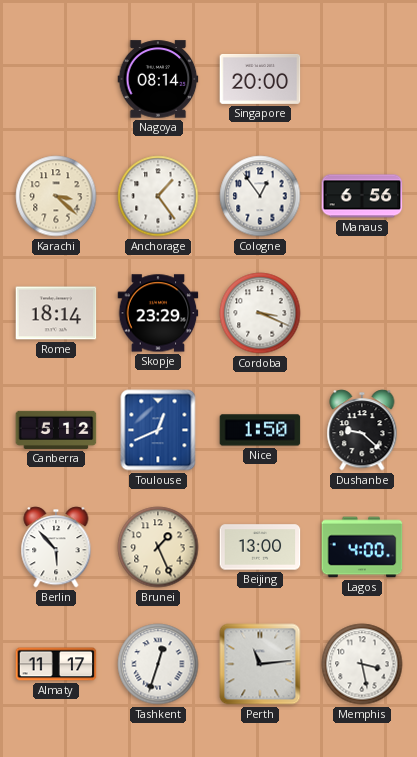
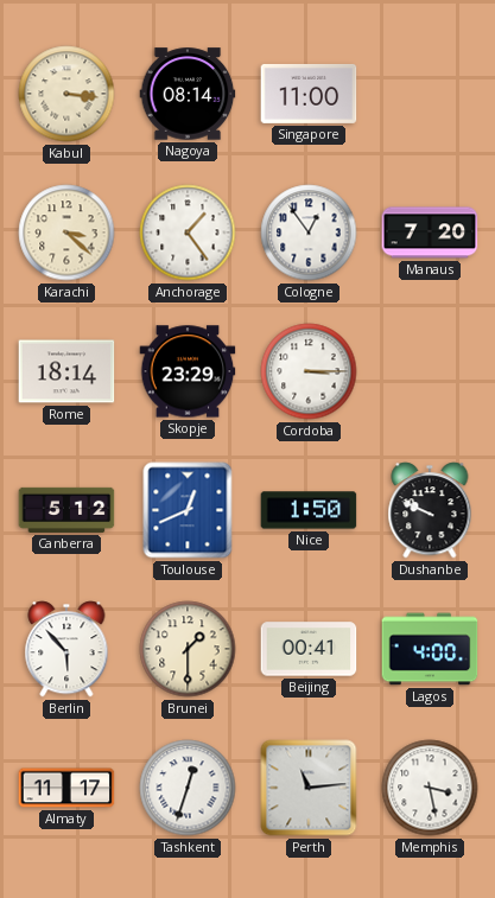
Kabul: none -> 3:16
Singapore: 20:00 -> 11:00
Manaus: 6:56 -> 7:20
Cordoba: 3:19 -> 3:15
Dushanbe: 9:22 -> 9:49
Brunei: 1:26 -> 1:30
Beijing: 13:00 -> 00:41
